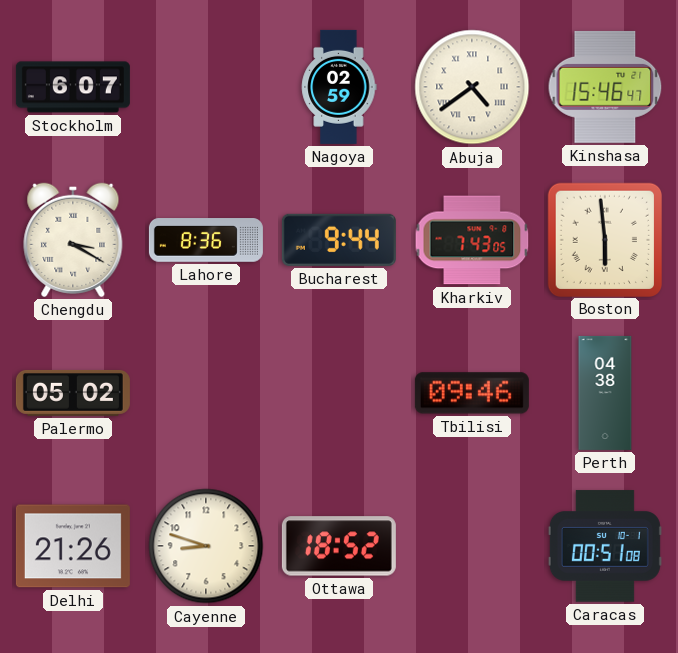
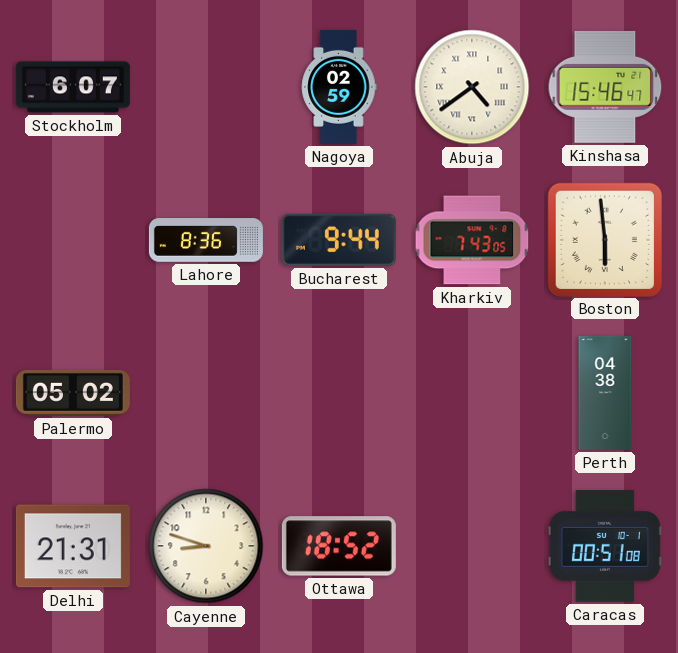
Chengdu: 3:20 -> none
Tbilisi: 09:46 -> none
Delhi: 21:26 -> 21:31
